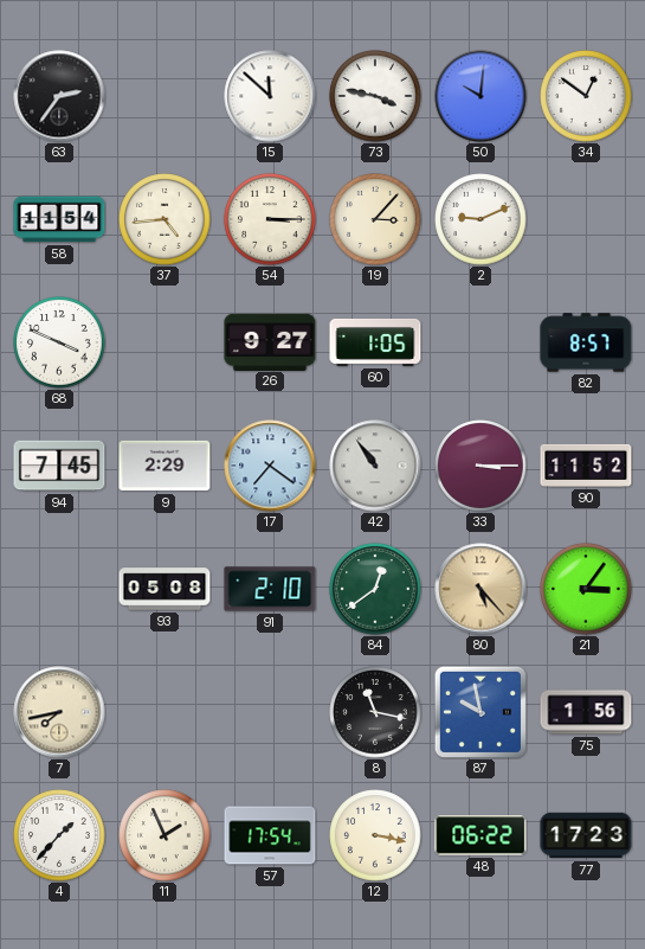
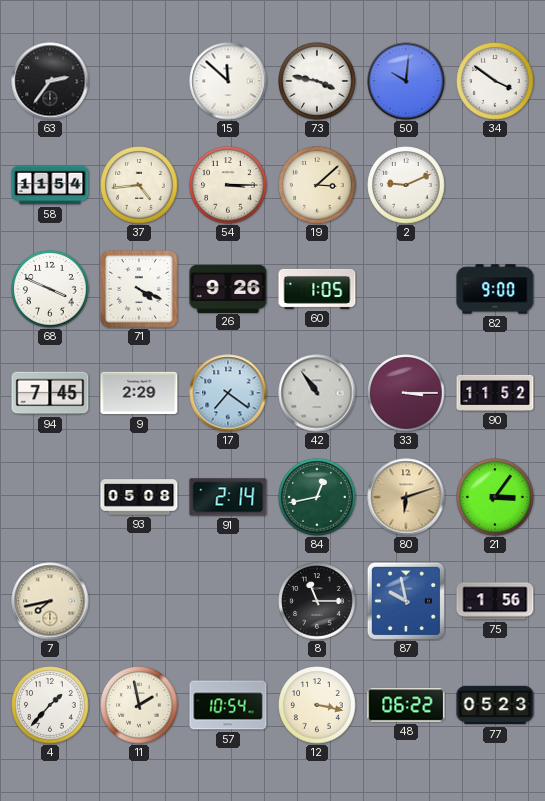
34: 12:51 -> 3:51
19: 3:07 -> 3:08
71: none -> 4:19
26: 9:27 -> 9:26
82: 8:57 -> 9:00
91: 2:10 -> 2:14
84: 12:39 -> 12:43
80: 5:23 -> 6:12
8: 11:17 -> 11:15
11: 1:56 -> 1:58
57: 17:54 -> 10:54
77: 17:23 -> 05:23
